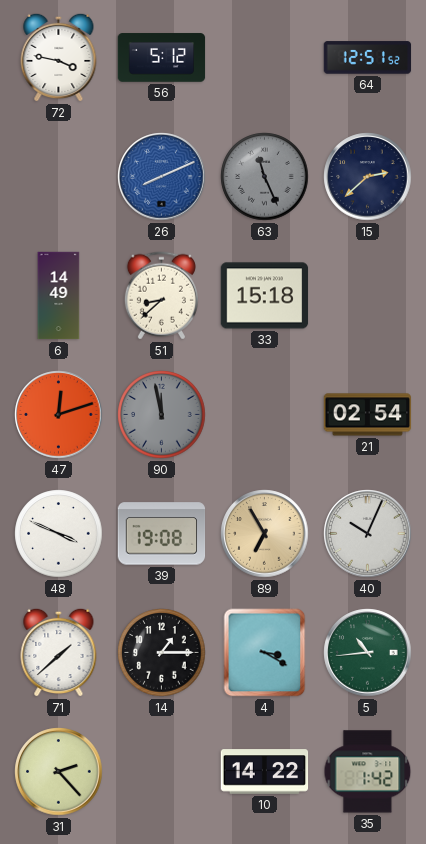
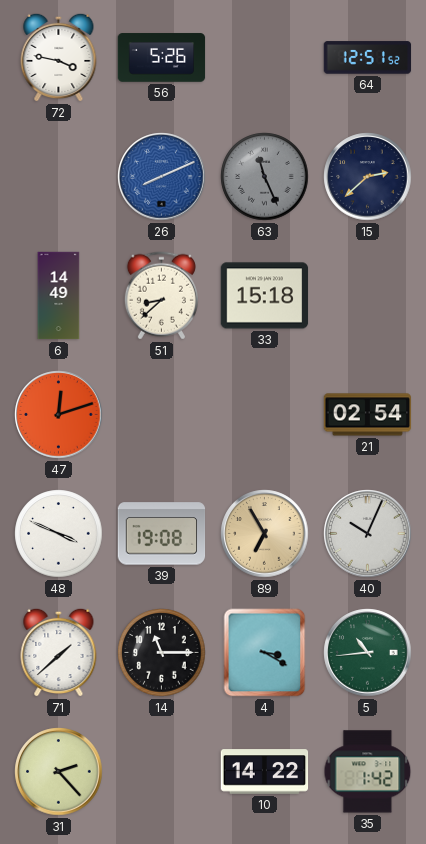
56: 5:12 -> 5:26
90: 11:58 -> none
14: 1:15 -> 11:15
